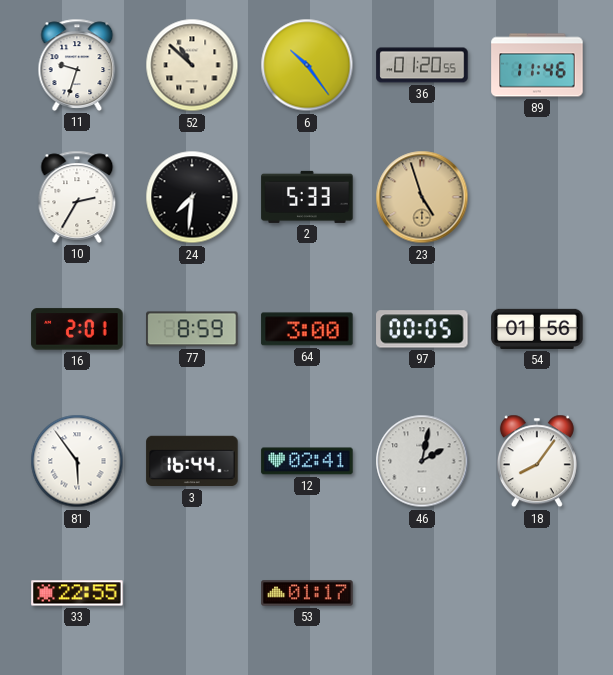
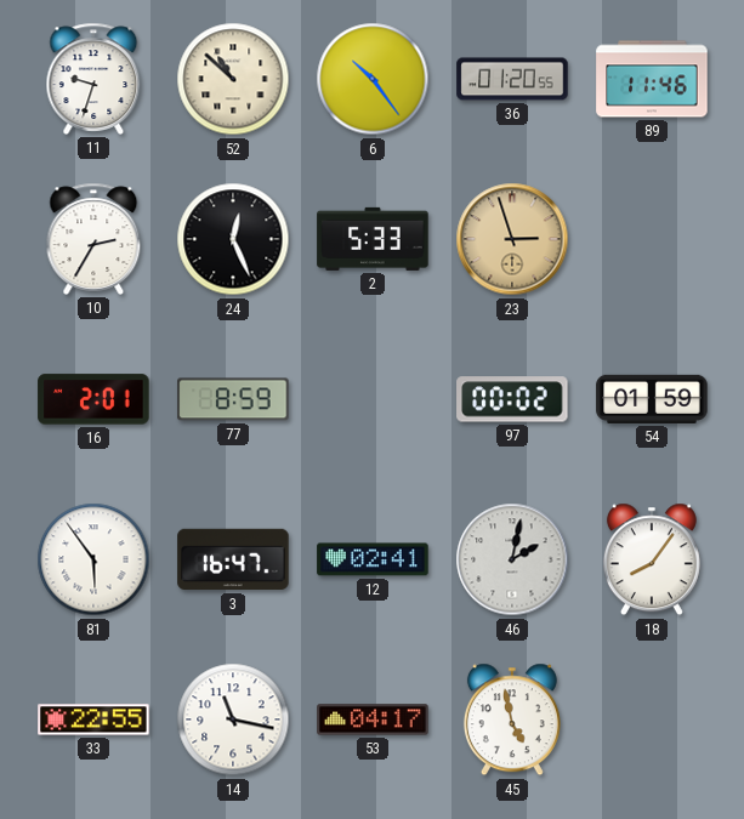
24: 7:31 -> 12:26
23: 4:57 -> 2:57
64: 3:00 -> none
97: 00:05 -> 00:02
54: 01:56 -> 01:59
3: 16:44 -> 16:47
14: none -> 11:17
53: 01:17 -> 04:17
45: none -> 4:58
